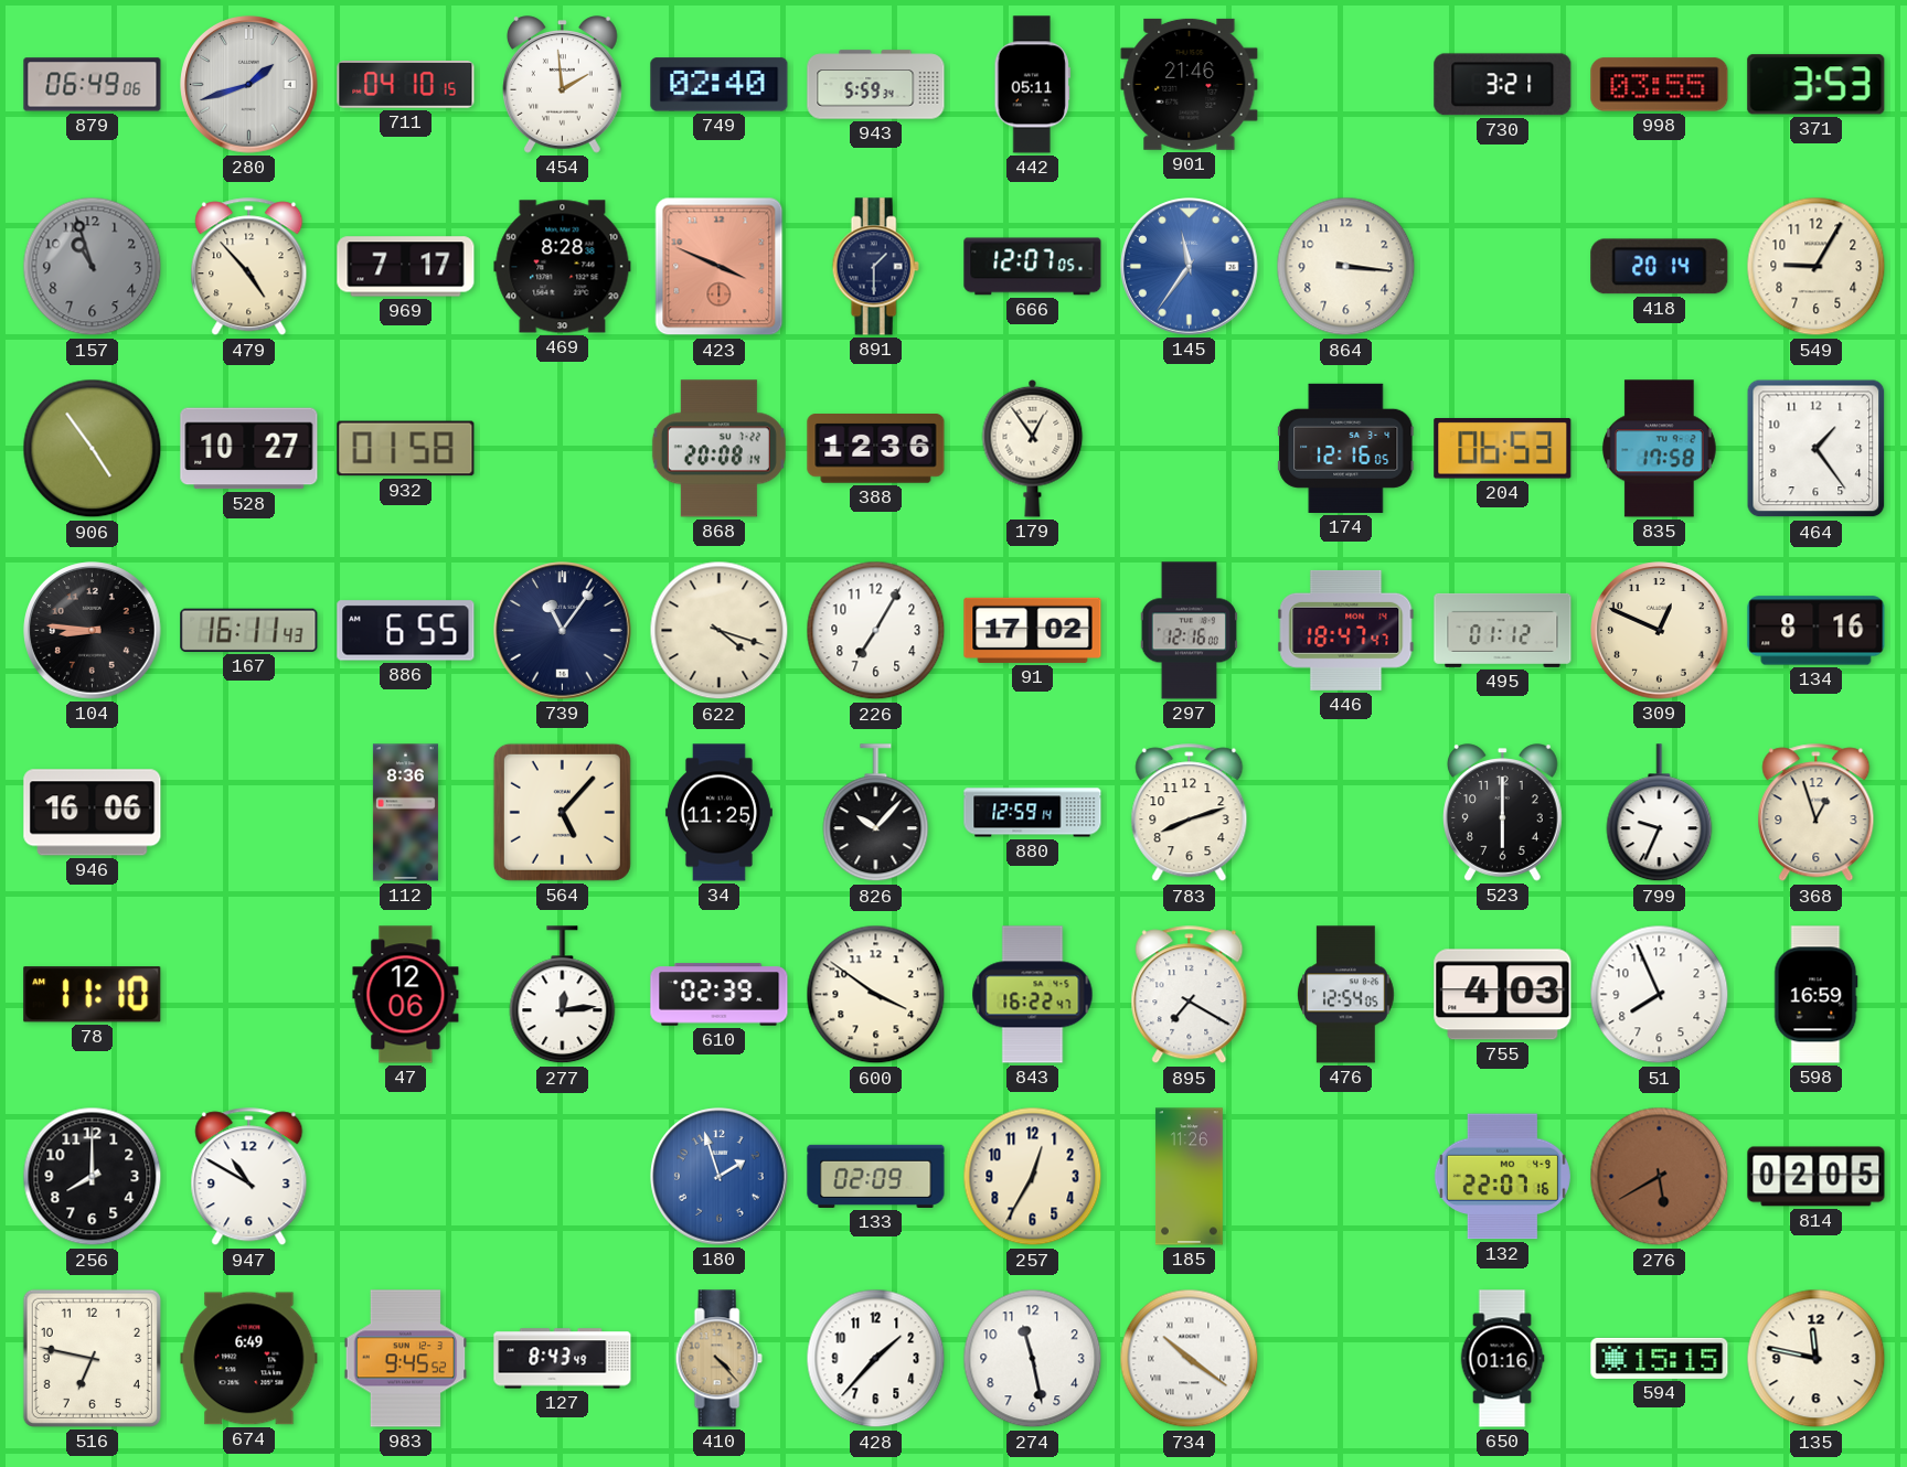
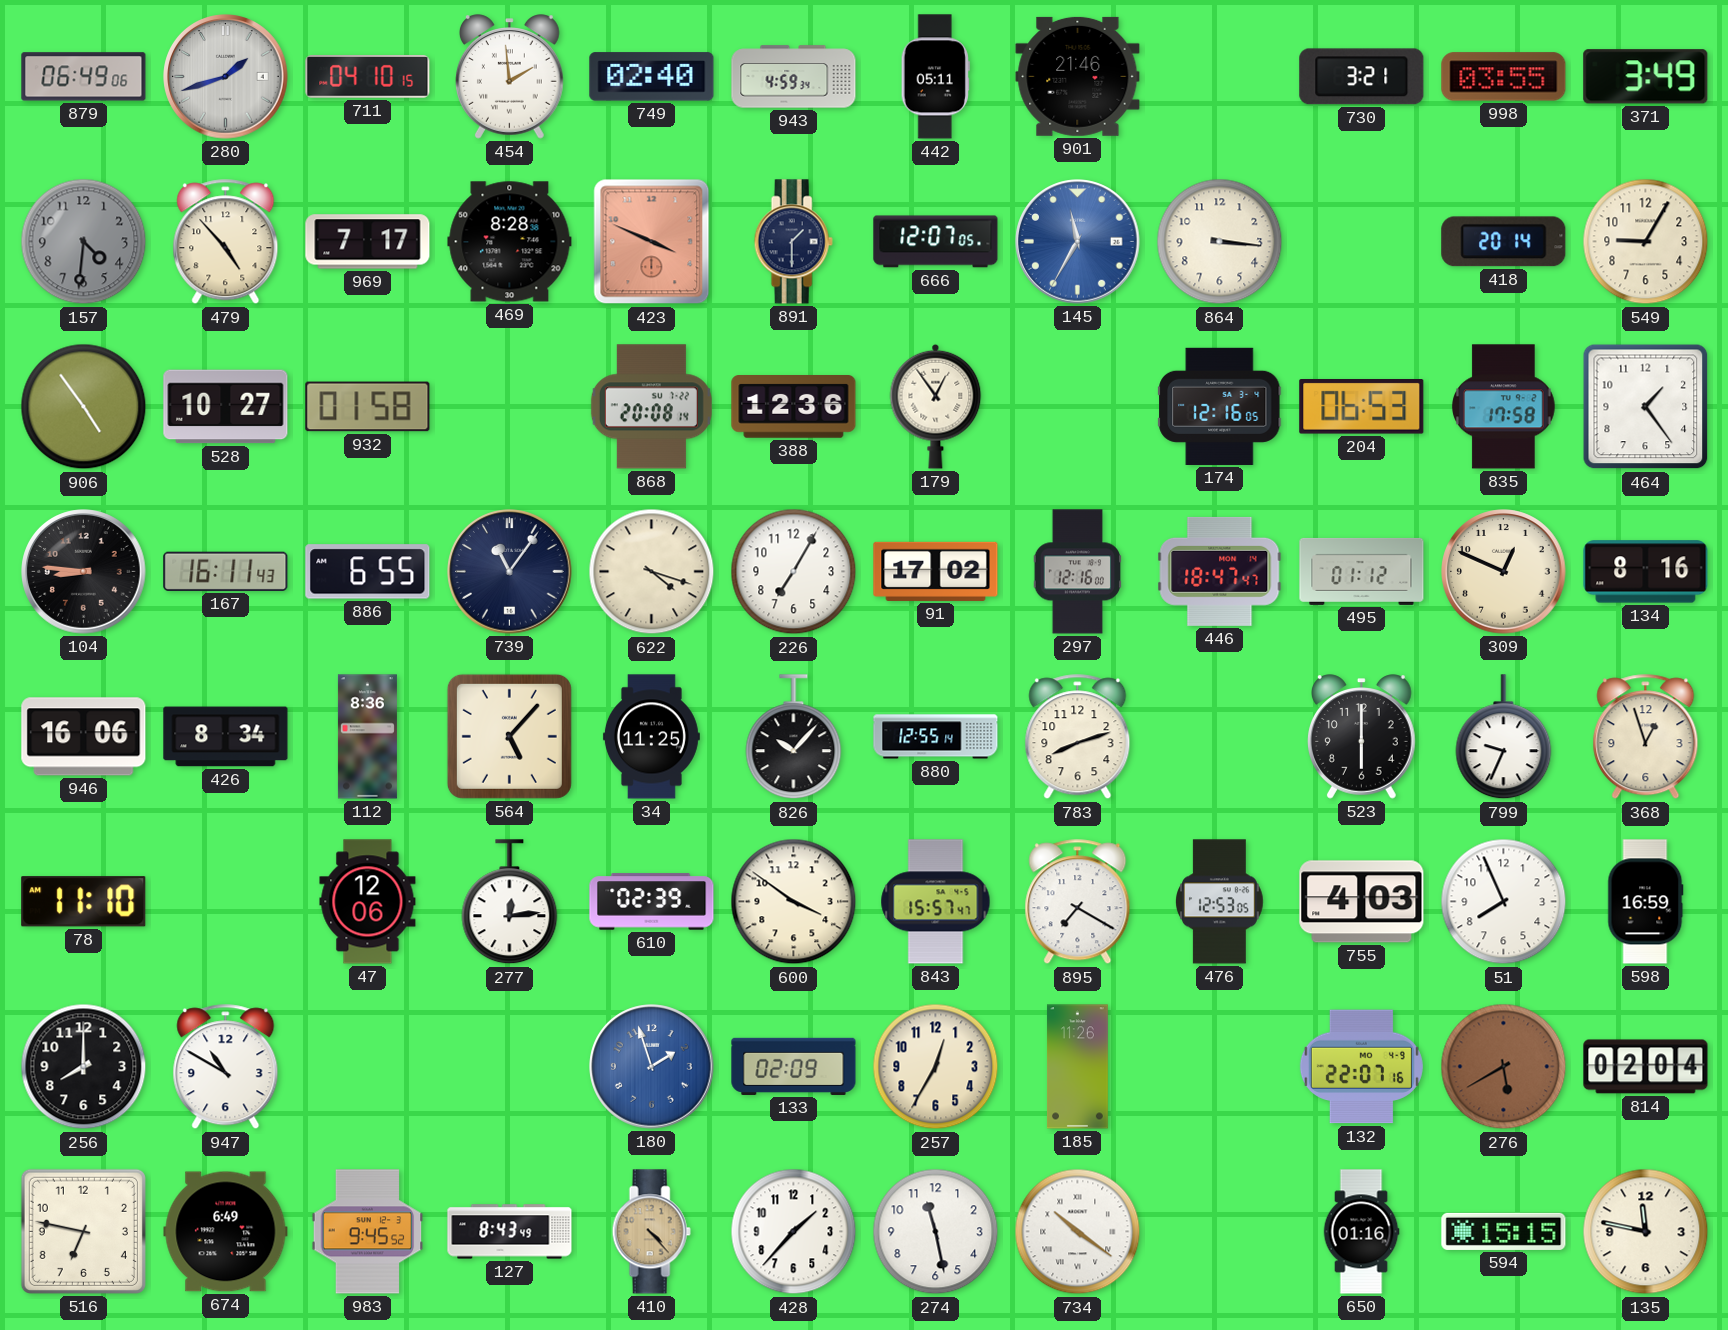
943: 5:59 -> 4:59
371: 3:53 -> 3:49
157: 10:57 -> 4:31
145: 11:36 -> 11:35
426: none -> 8:34
880: 12:59 -> 12:55
843: 16:22 -> 15:57
476: 12:54 -> 12:53
814: 02:05 -> 02:04
